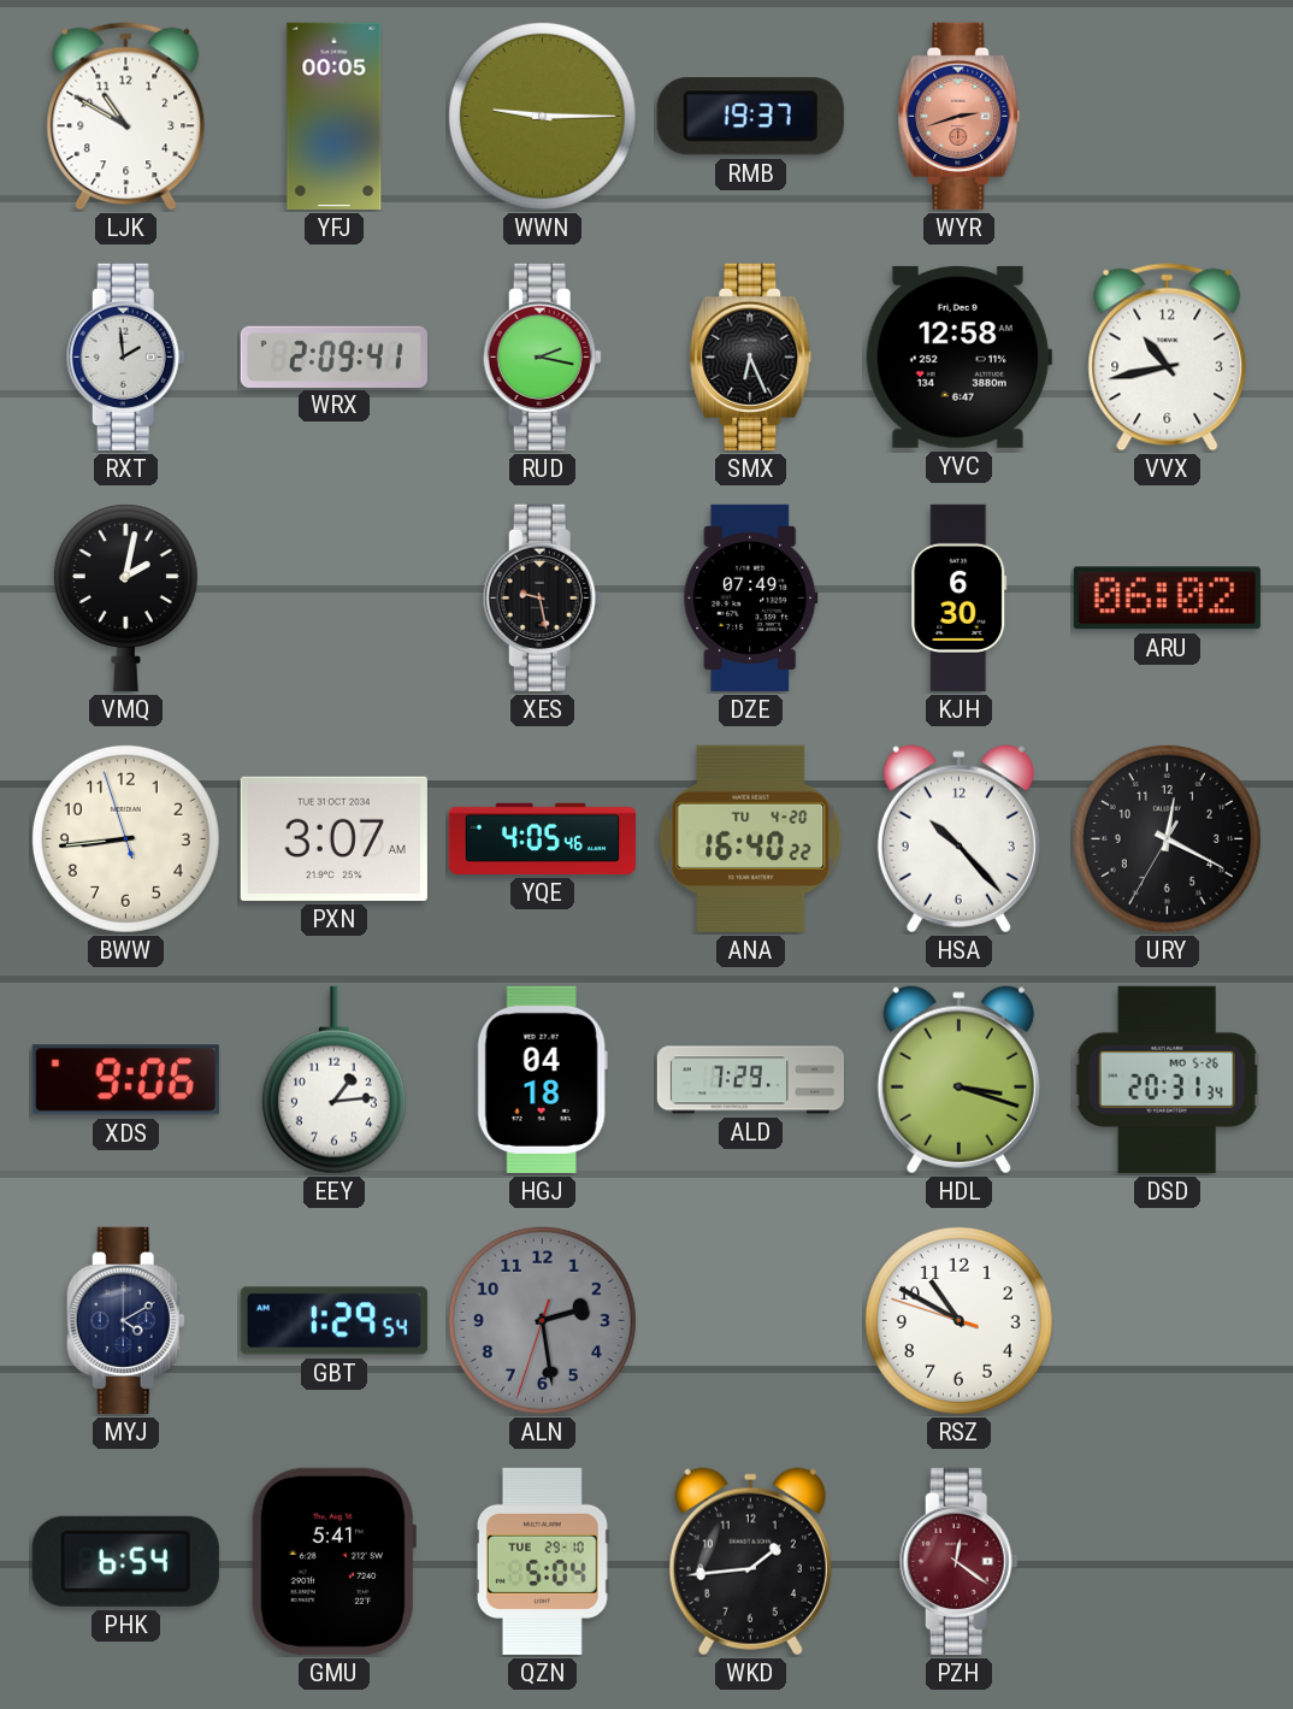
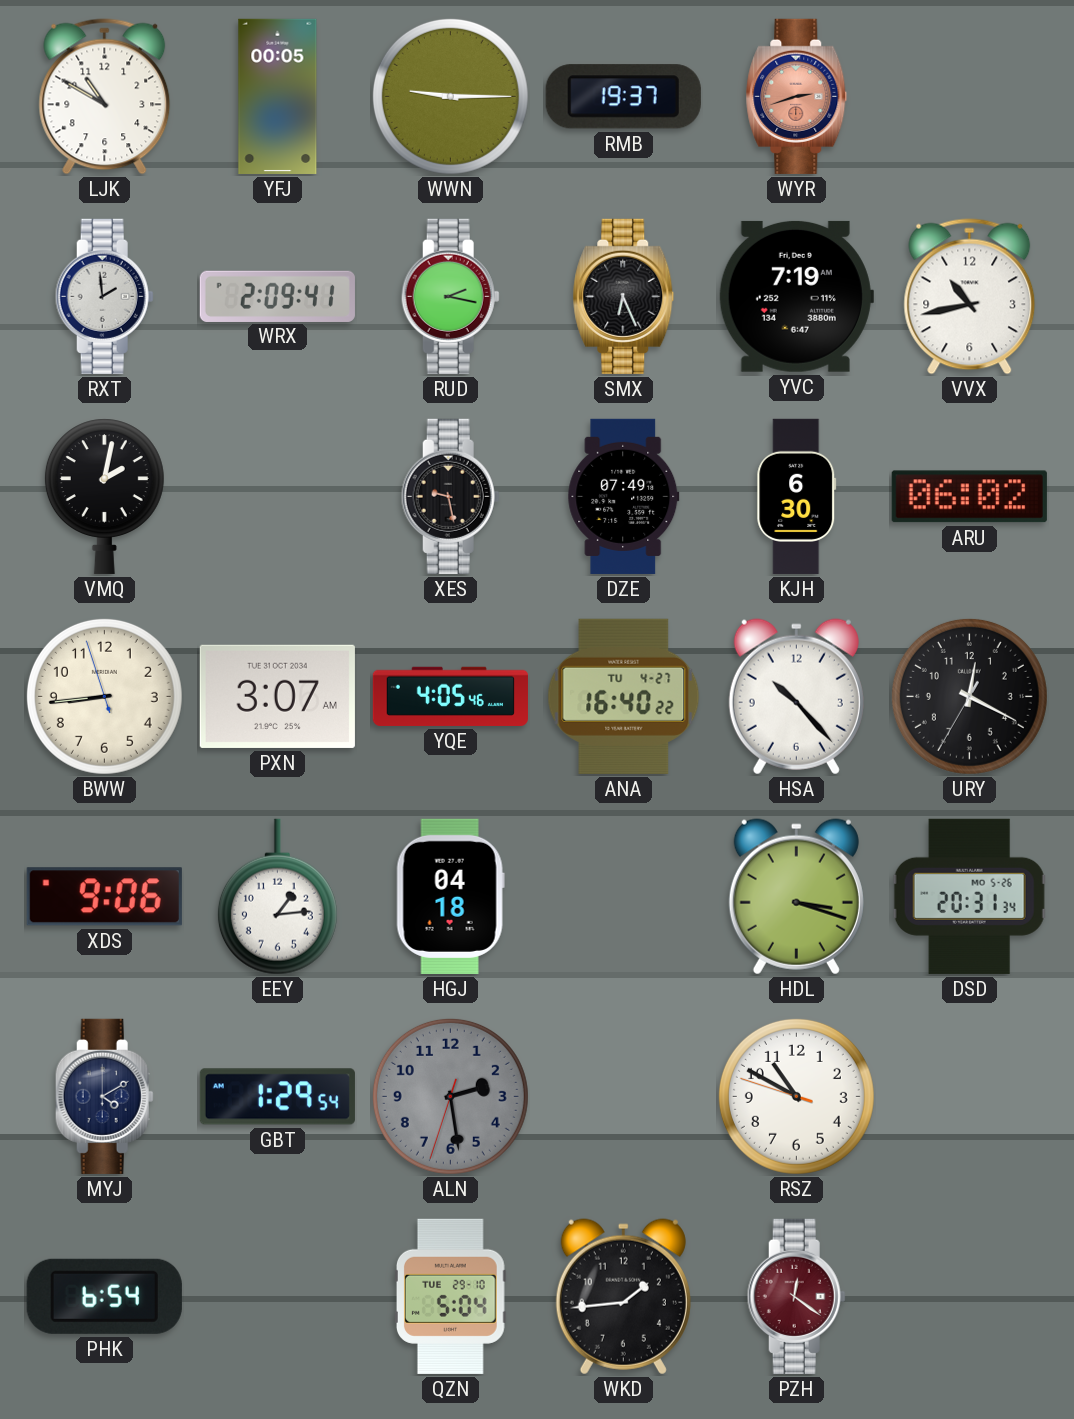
YVC: 12:58 -> 7:19
ANA date: TU 4-20 -> TU 4-27
ALD: 7:29 -> none
GMU: 5:41 -> none
